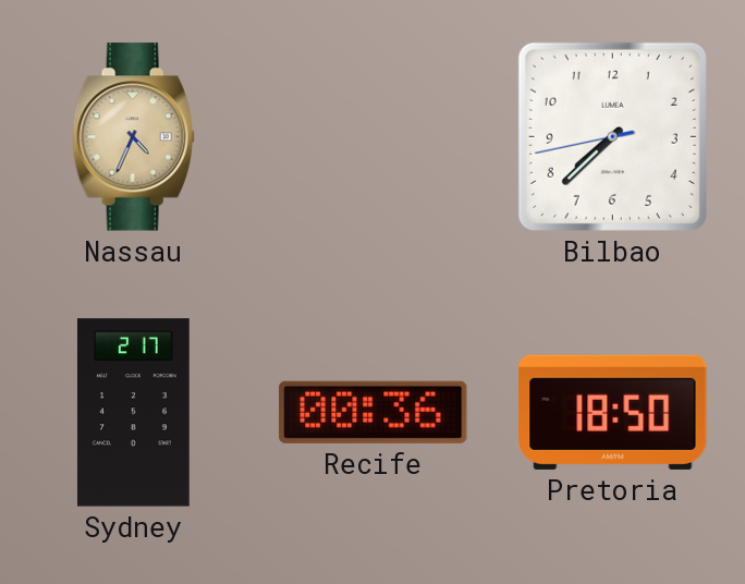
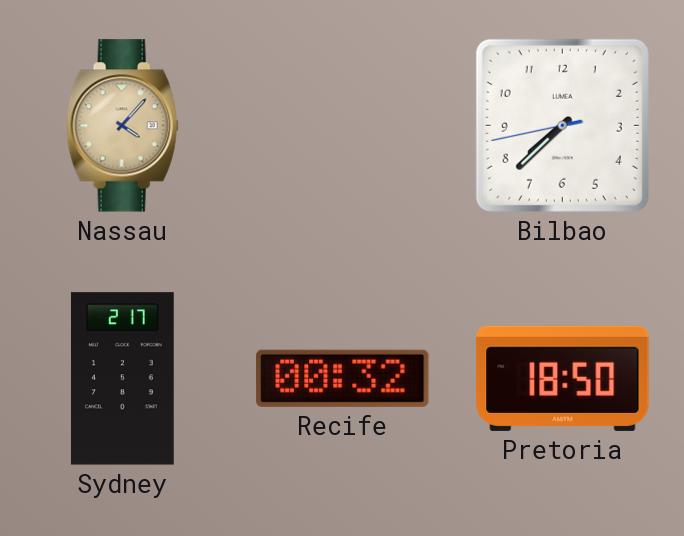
Nassau: 4:34 -> 4:07
Recife: 00:36 -> 00:32
